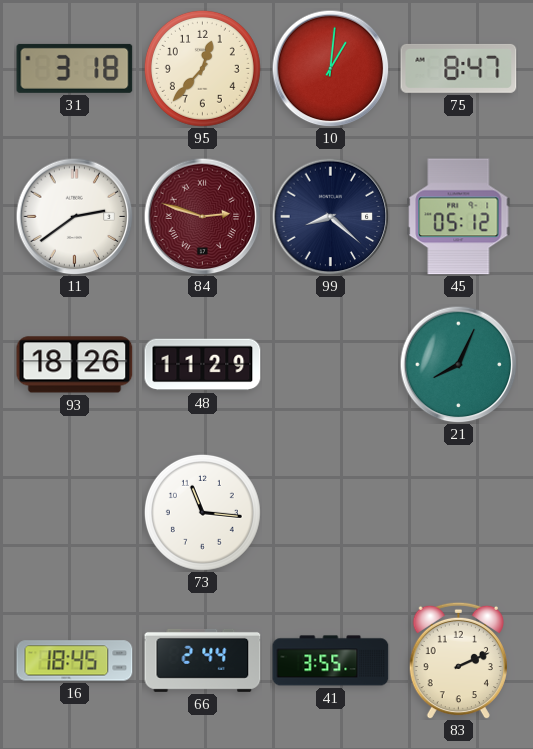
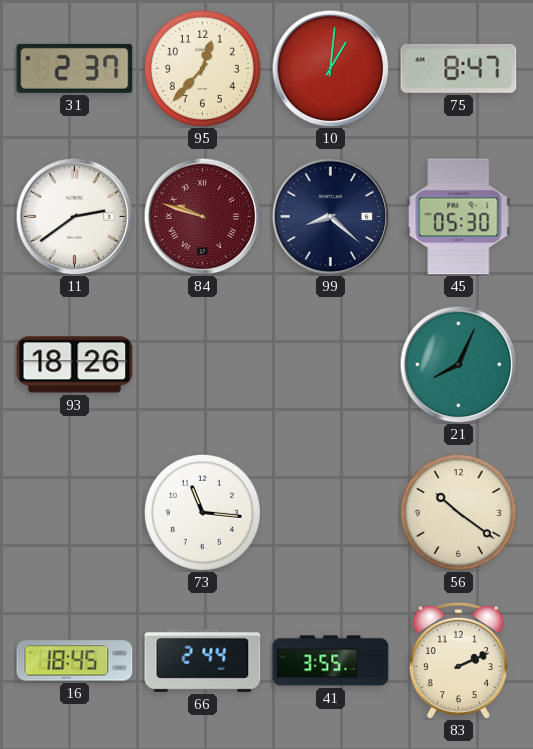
31: 3:18 -> 2:37
84: 2:48 -> 9:48
45: 05:12 -> 05:30
48: 11:29 -> none
56: none -> 10:21
